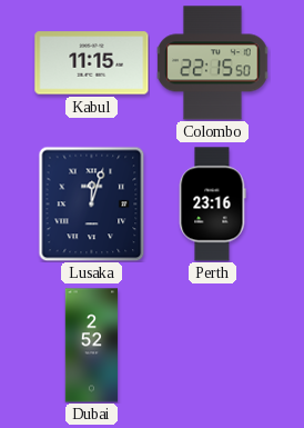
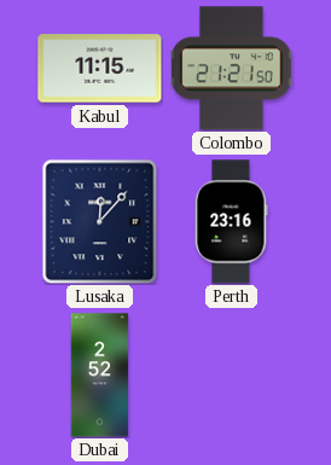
Colombo: 22:15 -> 21:21
Lusaka: 12:03 -> 12:07
